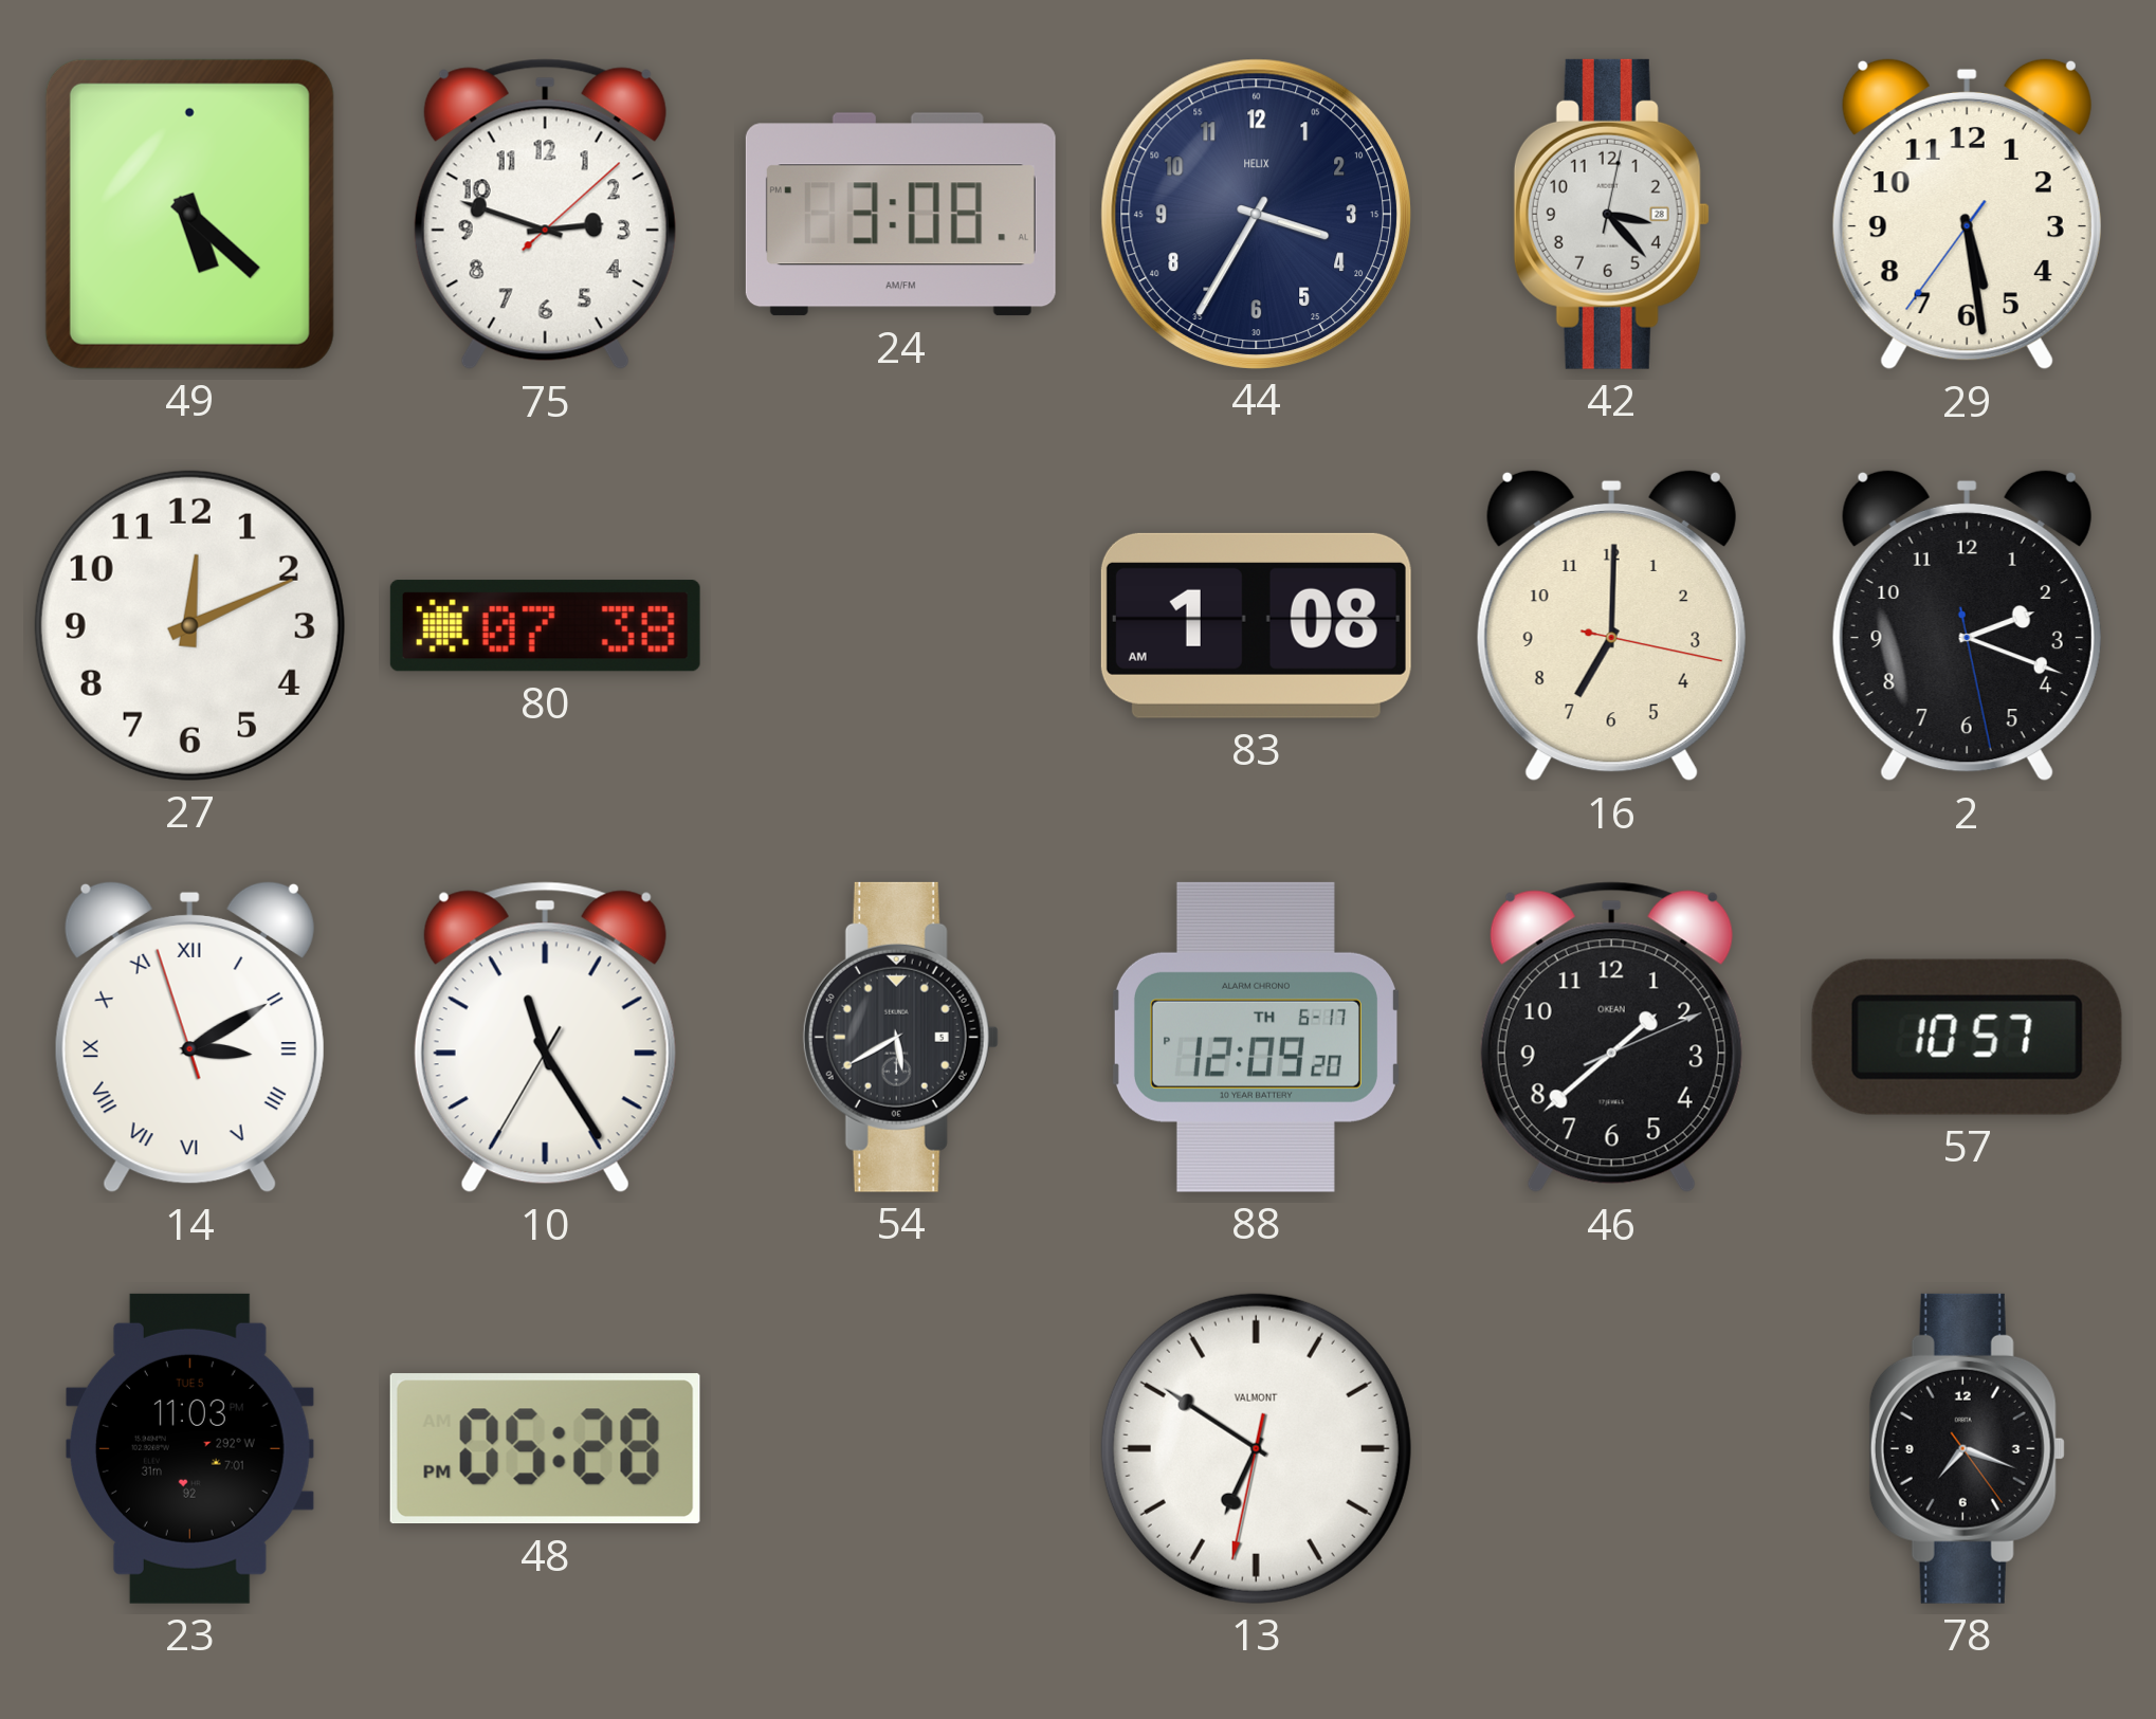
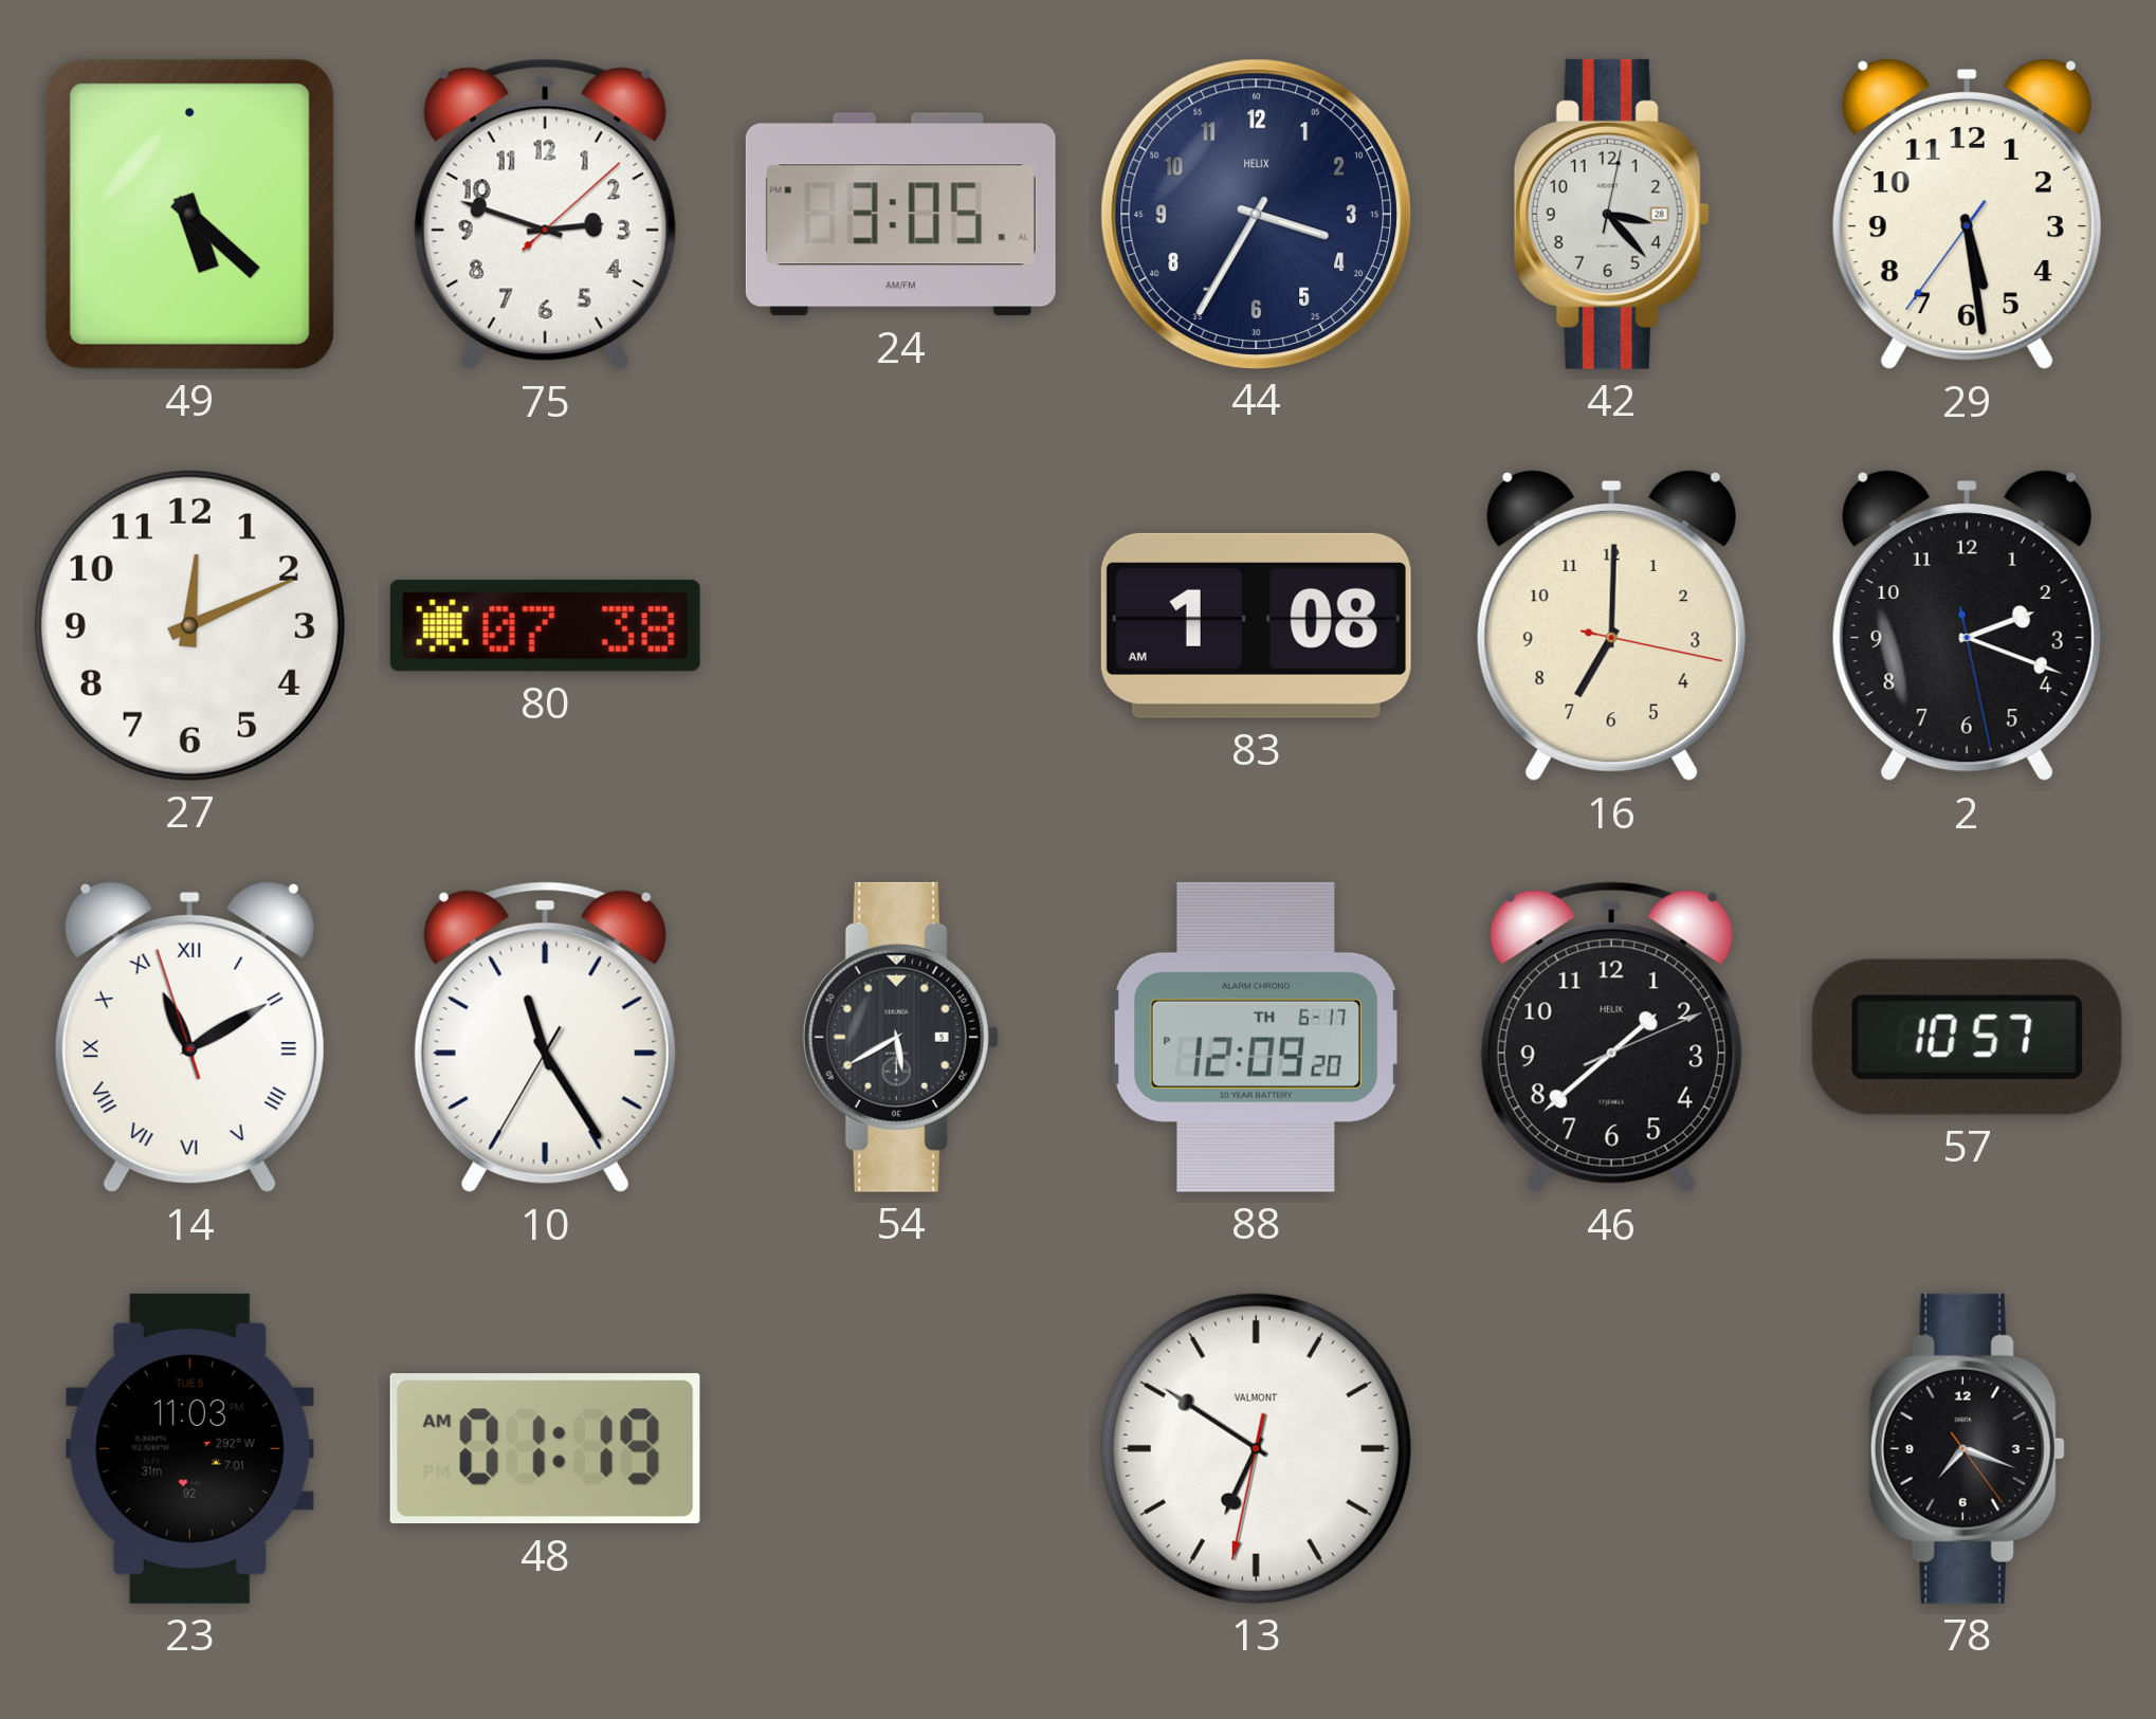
24: 3:08 -> 3:05
14: 3:09 -> 11:09
46 brand: OKEAN -> HELIX
48: 05:28 -> 01:19
